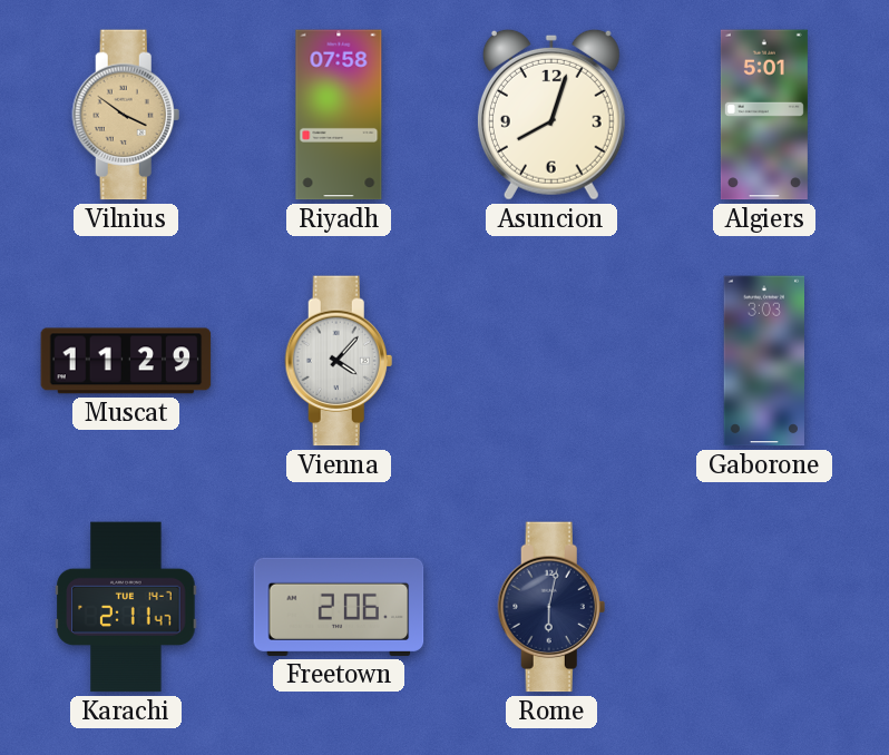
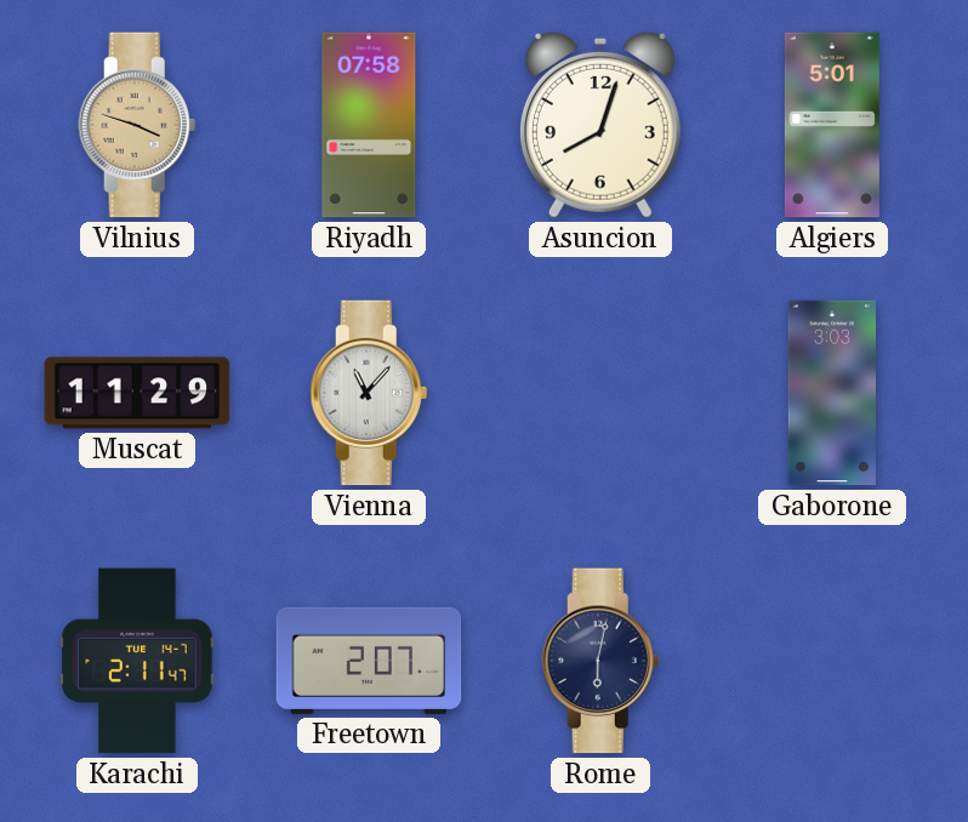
Vilnius: 3:51 -> 3:48
Vienna: 4:07 -> 11:07
Freetown: 2:06 -> 2:07
